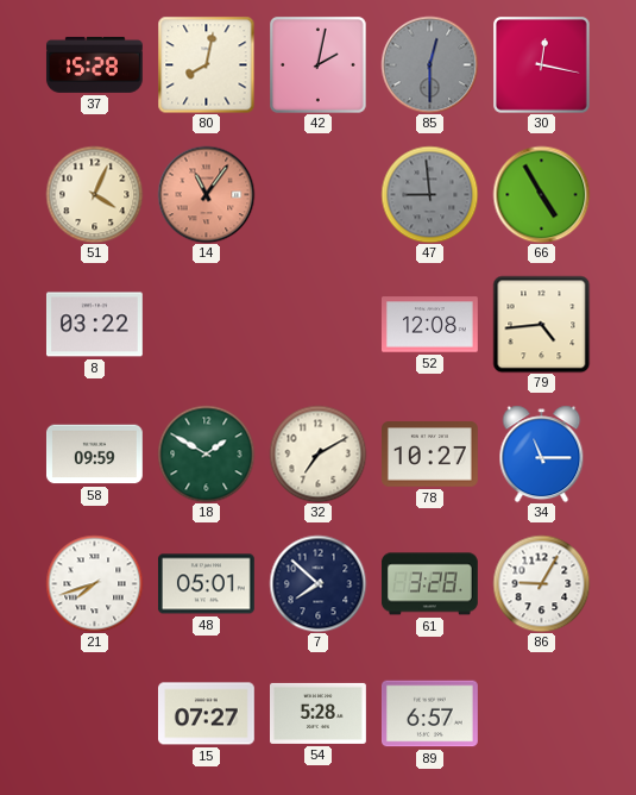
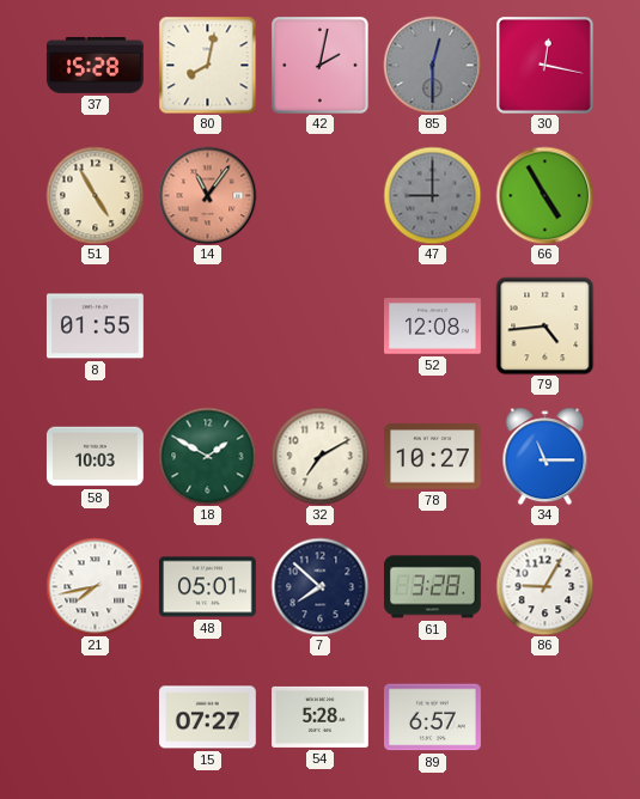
51: 4:04 -> 4:55
47: 8:59 -> 9:00
8: 03:22 -> 01:55
58: 09:59 -> 10:03
21: 7:42 -> 7:43
